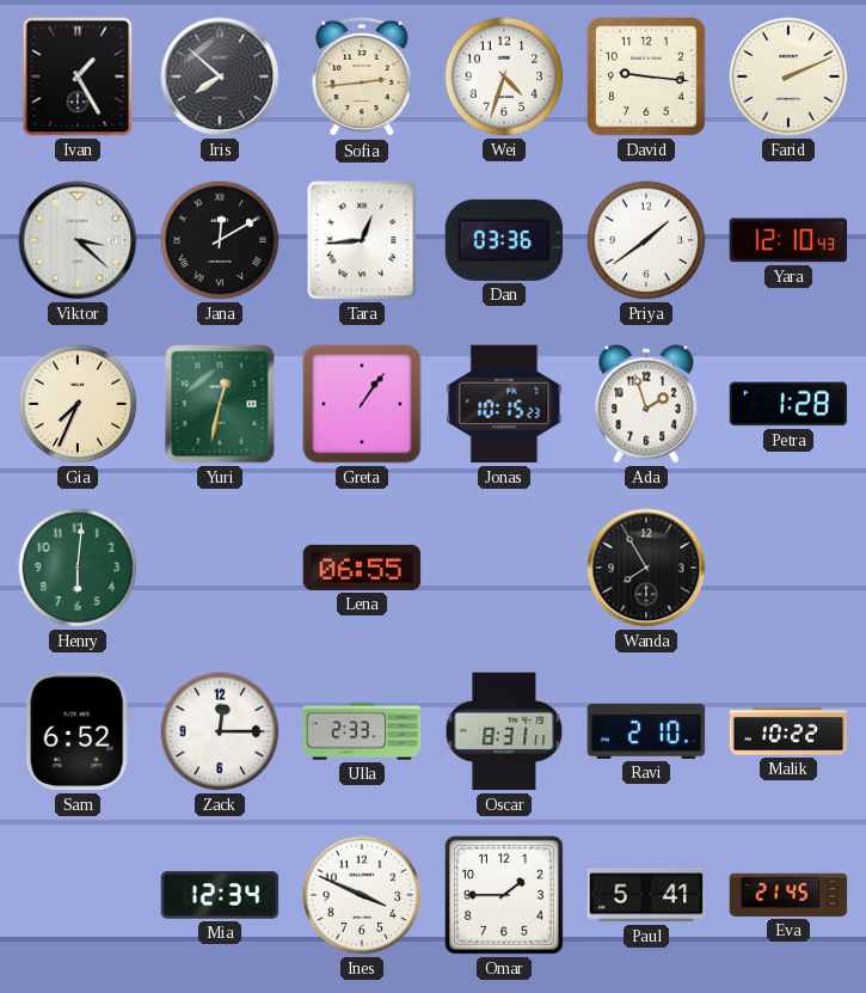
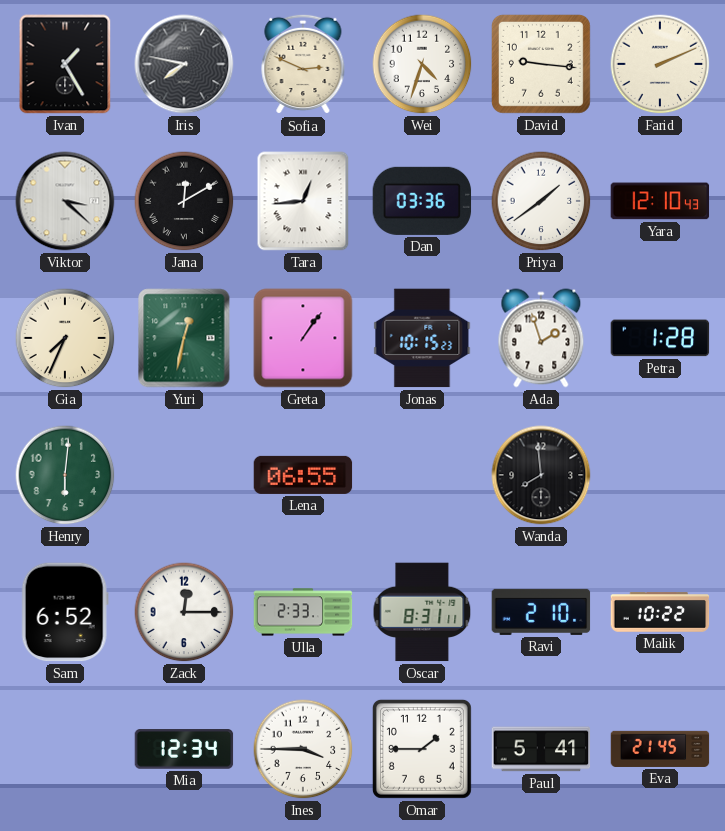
Iris: 7:52 -> 7:47
Sofia: 2:44 -> 2:49
Wanda: 7:55 -> 7:59
Ines: 3:49 -> 3:45
